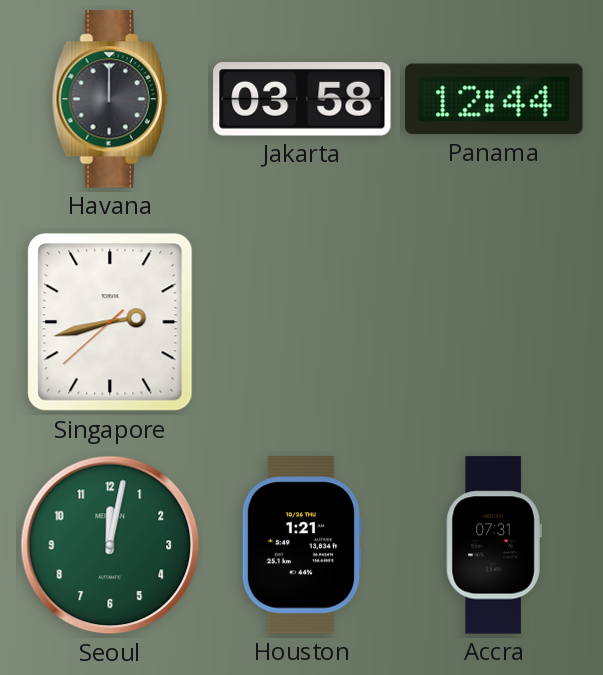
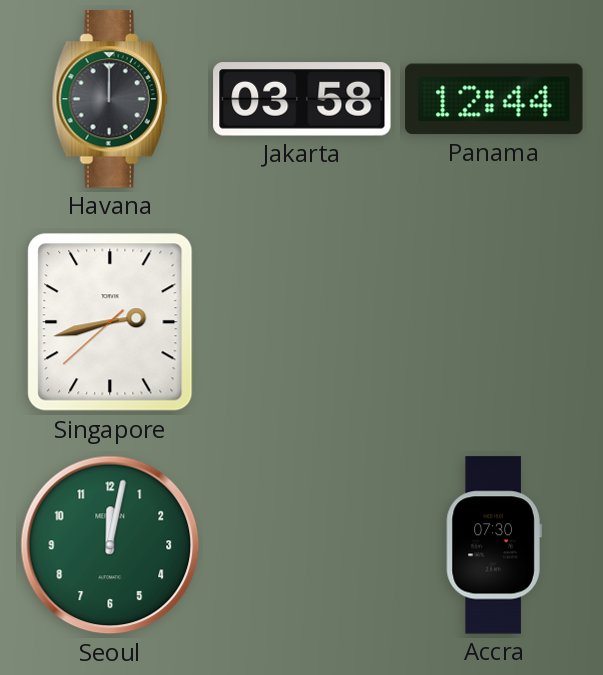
Houston: 1:21 -> none
Accra: 07:31 -> 07:30
